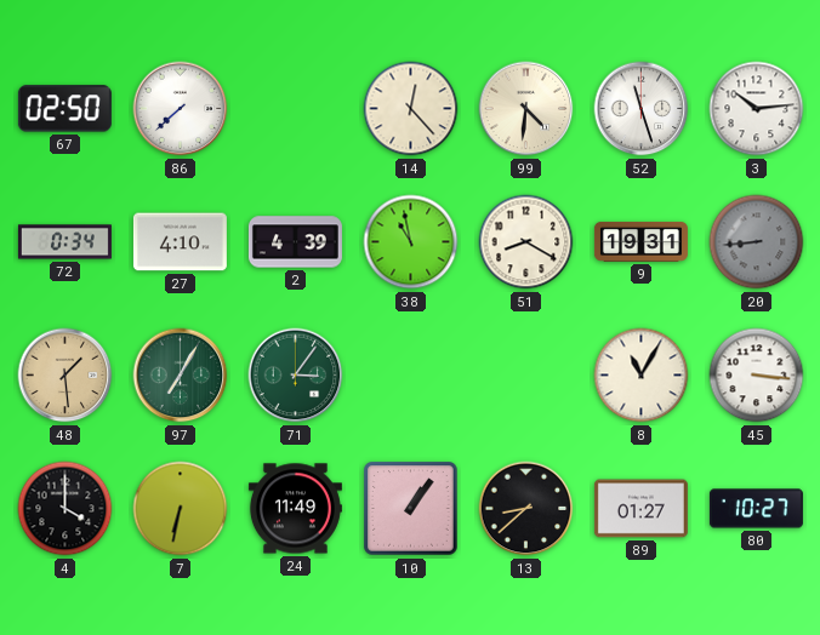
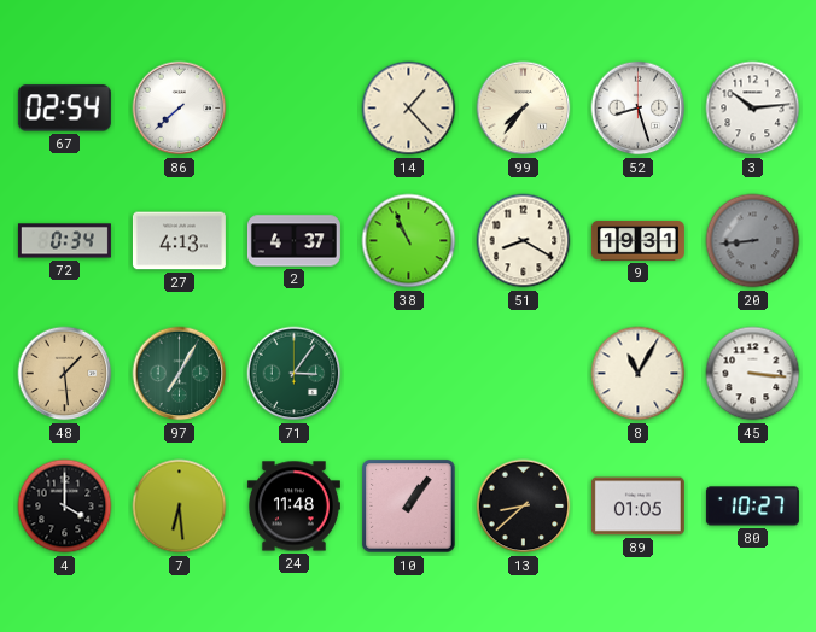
67: 02:50 -> 02:54
14: 12:23 -> 1:23
99: 4:31 -> 7:36
52: 11:27 -> 8:27
27: 4:10 -> 4:13
2: 4:39 -> 4:37
38: 10:58 -> 10:56
7: 6:32 -> 6:29
24: 11:49 -> 11:48
89: 01:27 -> 01:05
